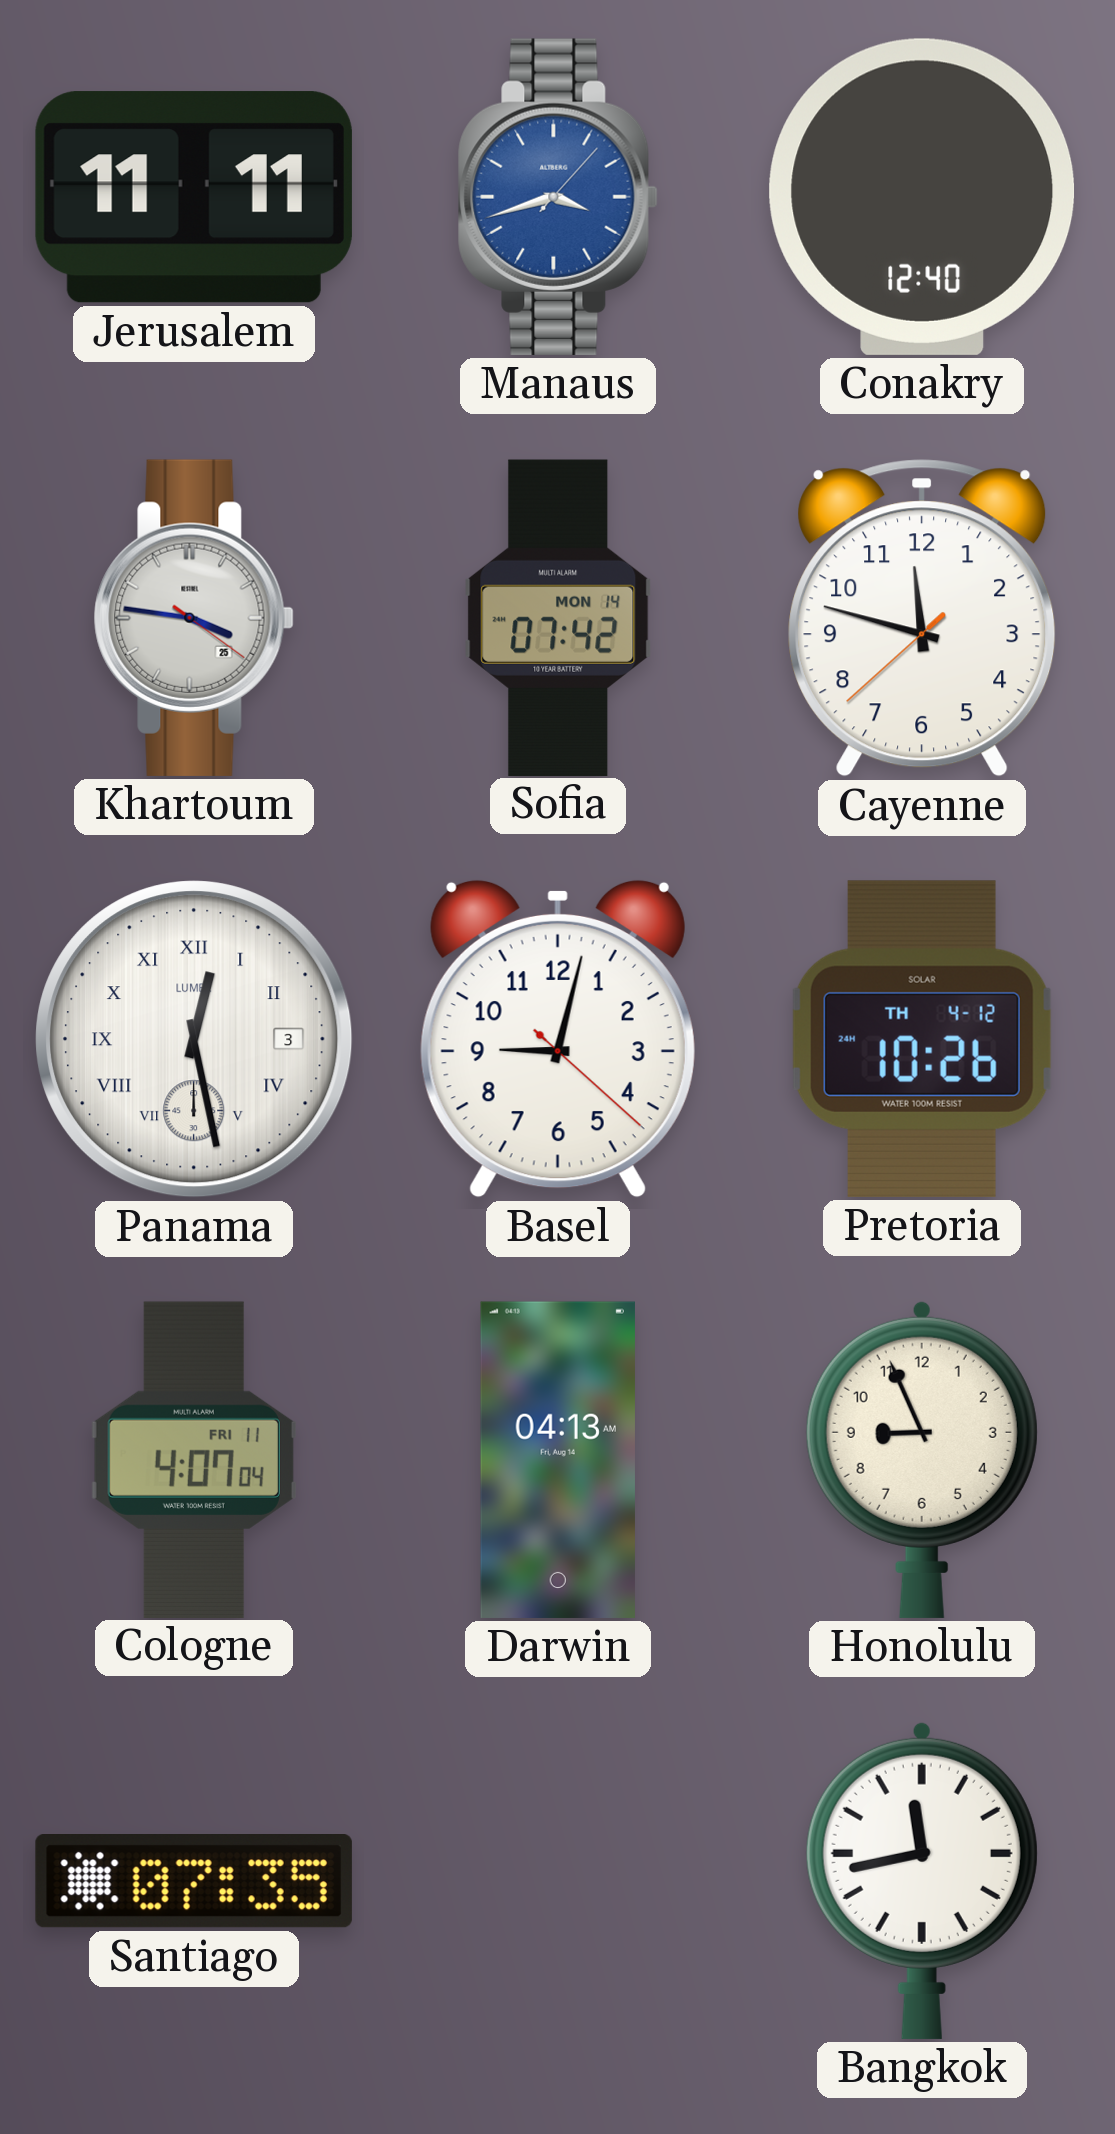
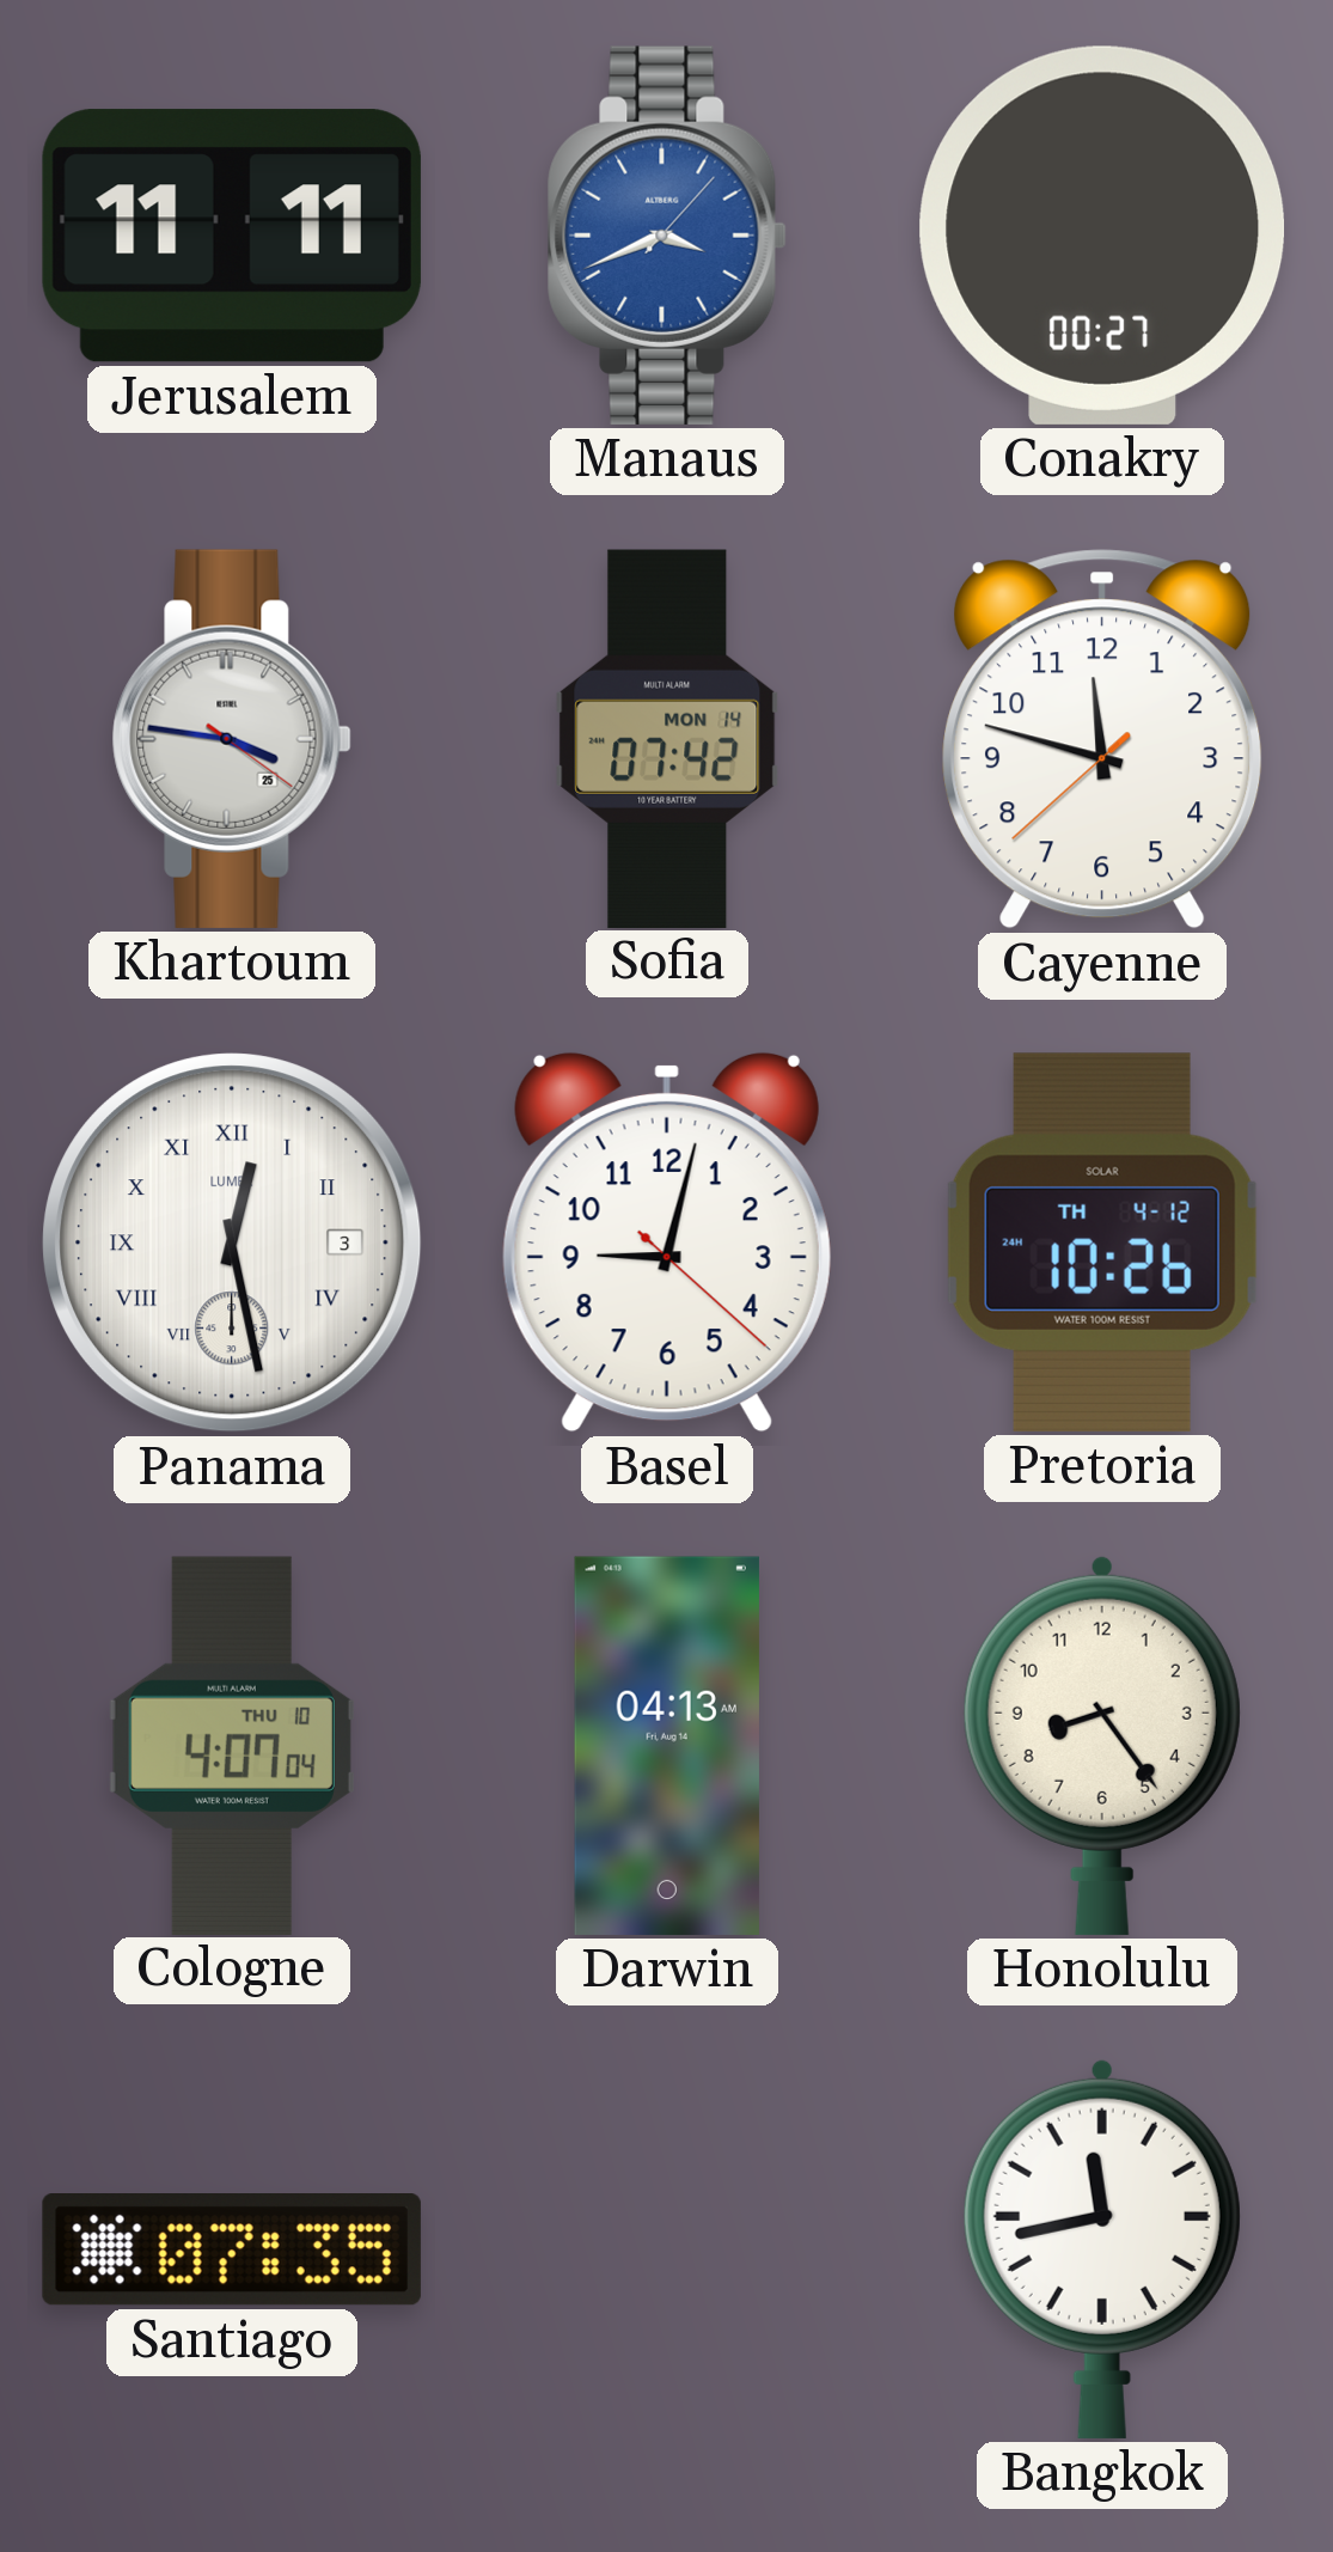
Manaus: 3:42 -> 3:41
Conakry: 12:40 -> 00:27
Cologne date: FRI 11 -> THU 10
Honolulu: 8:56 -> 8:24
